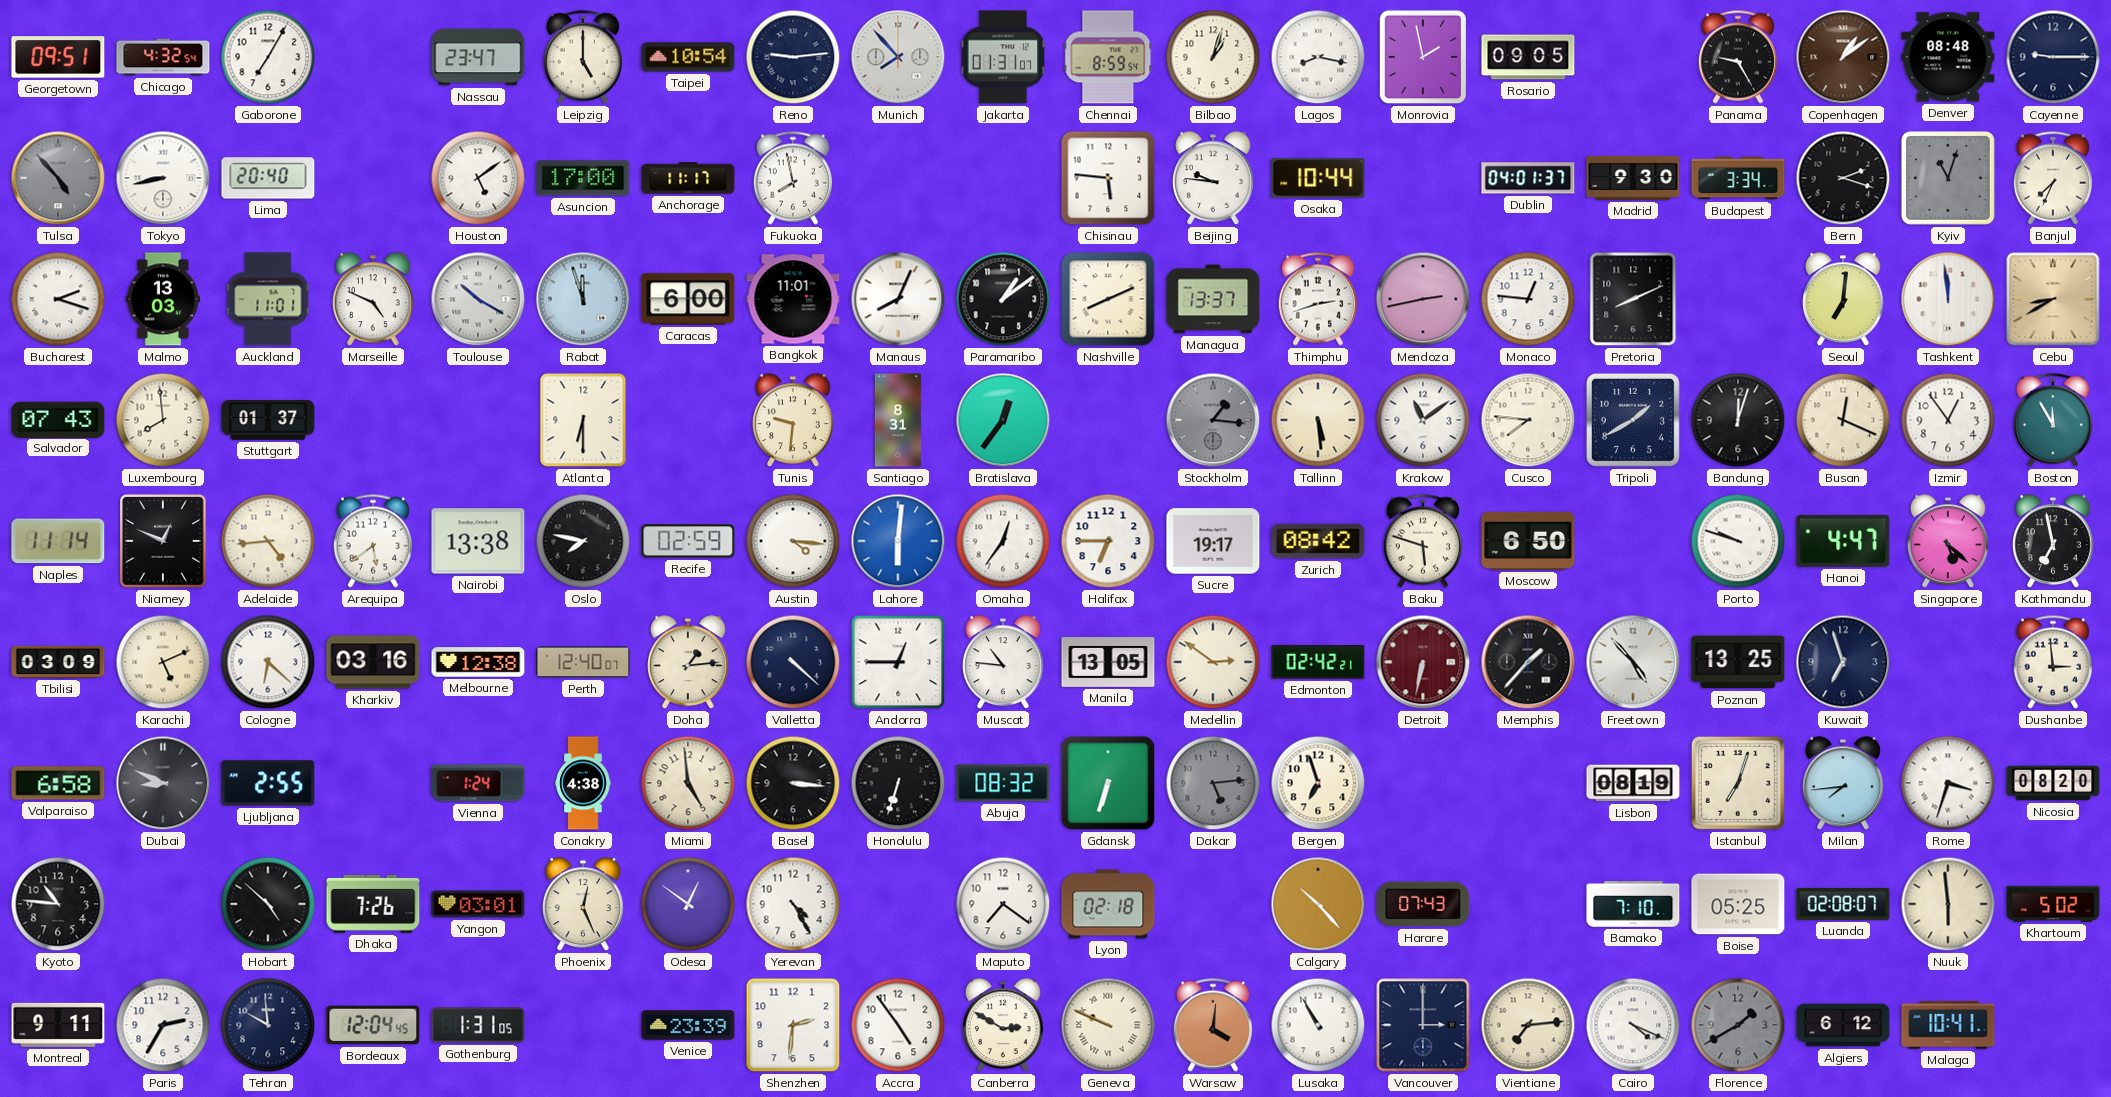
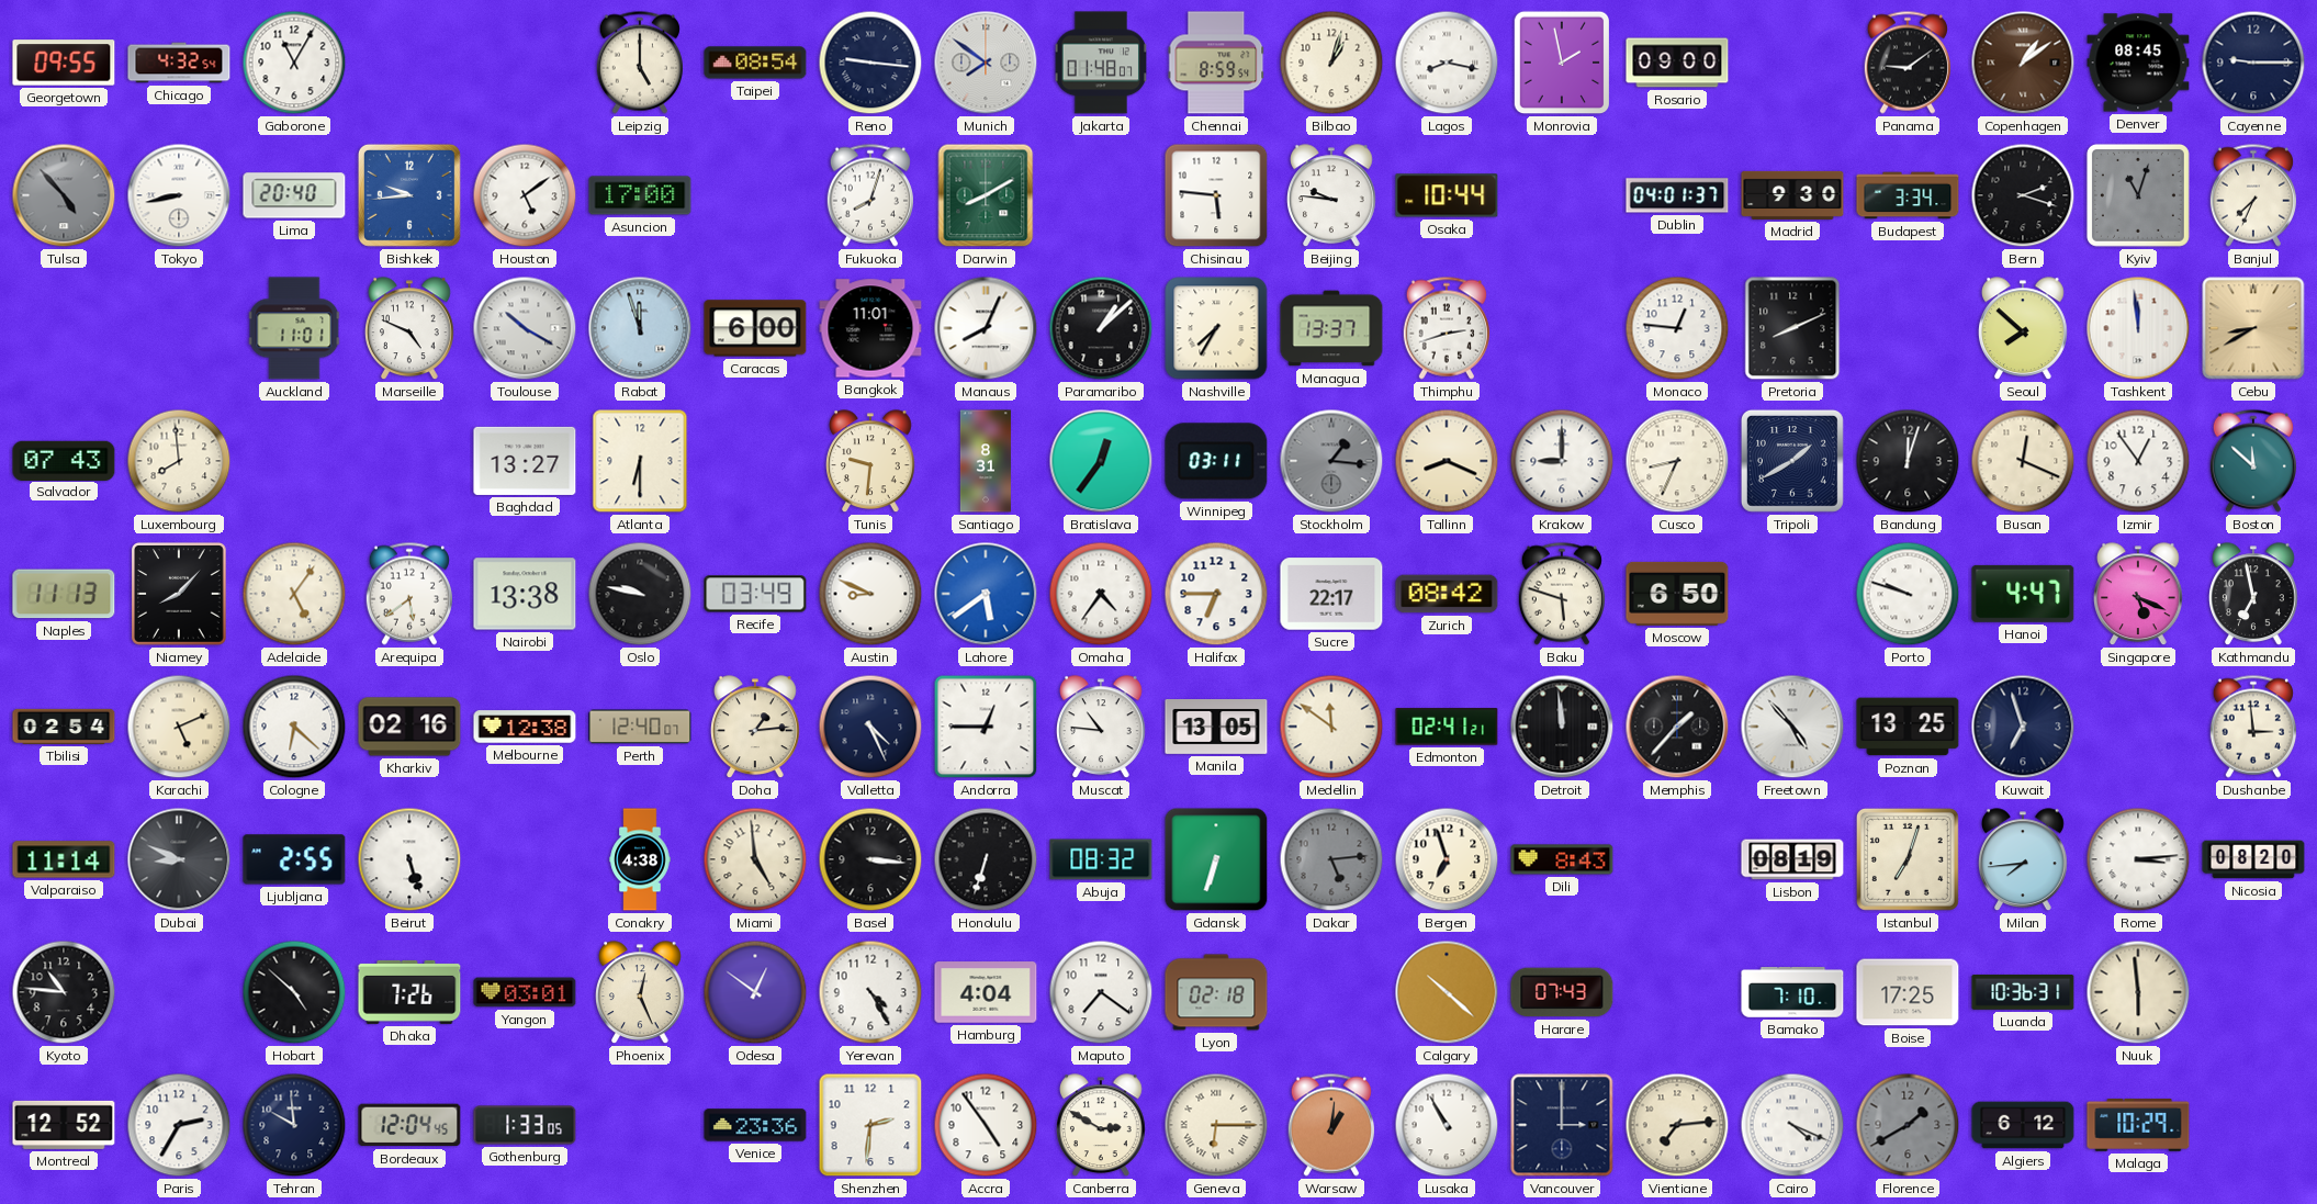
Georgetown: 09:51 -> 09:55
Gaborone: 7:05 -> 11:05
Nassau: 23:47 -> none
Taipei: 10:54 -> 08:54
Reno: 9:14 -> 9:16
Munich: 7:53 -> 7:51
Jakarta: 01:31 -> 01:48
Rosario: 09:05 -> 09:00
Panama: 9:25 -> 9:09
Denver: 08:48 -> 08:45
Bishkek: none -> 9:44
Anchorage: 11:17 -> none
Fukuoka: 7:58 -> 8:03
Darwin: none -> 8:10
Bucharest: 2:18 -> none
Malmo: 13:03 -> none
Paramaribo: 1:09 -> 1:08
Nashville: 8:11 -> 7:35
Mendoza: 2:43 -> none
Seoul: 7:01 -> 7:52
Stuttgart: 01:37 -> none
Baghdad: none -> 13:27
Winnipeg: none -> 03:11
Tallinn: 5:29 -> 8:19
Krakow: 11:09 -> 9:00
Cusco: 7:46 -> 8:34
Boston: 11:55 -> 11:52
Naples: 11:14 -> 11:13
Niamey: 12:49 -> 8:07
Adelaide: 4:44 -> 5:06
Oslo: 7:47 -> 9:47
Recife: 02:59 -> 03:49
Austin: 4:16 -> 8:49
Lahore: 6:01 -> 5:39
Omaha: 12:36 -> 4:36
Sucre: 19:17 -> 22:17
Singapore: 5:22 -> 5:19
Tbilisi: 03:09 -> 02:54
Kharkiv: 03:16 -> 02:16
Valletta: 4:22 -> 4:26
Medellin: 2:51 -> 11:51
Edmonton: 02:42 -> 02:41
Detroit: 6:32 -> 11:59
Detroit dial: burgundy -> black
Valparaiso: 6:58 -> 11:14
Beirut: none -> 5:27
Vienna: 1:24 -> none
Dili: none -> 8:43
Rome: 3:33 -> 3:14
Hamburg: none -> 4:04
Calgary: 10:23 -> 10:22
Boise: 05:25 -> 17:25
Luanda: 02:08 -> 10:36
Khartoum: 5:02 -> none
Montreal: 9:11 -> 12:52
Gothenburg: 1:31 -> 1:33
Venice: 23:39 -> 23:36
Geneva: 9:49 -> 6:15
Warsaw: 4:01 -> 1:01
Malaga: 10:41 -> 10:29
